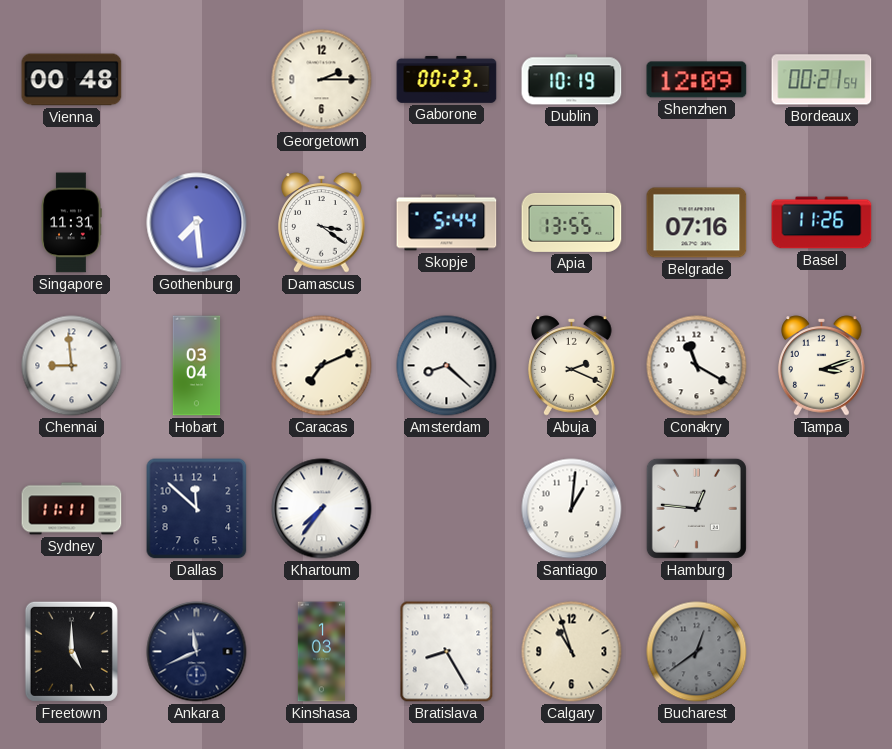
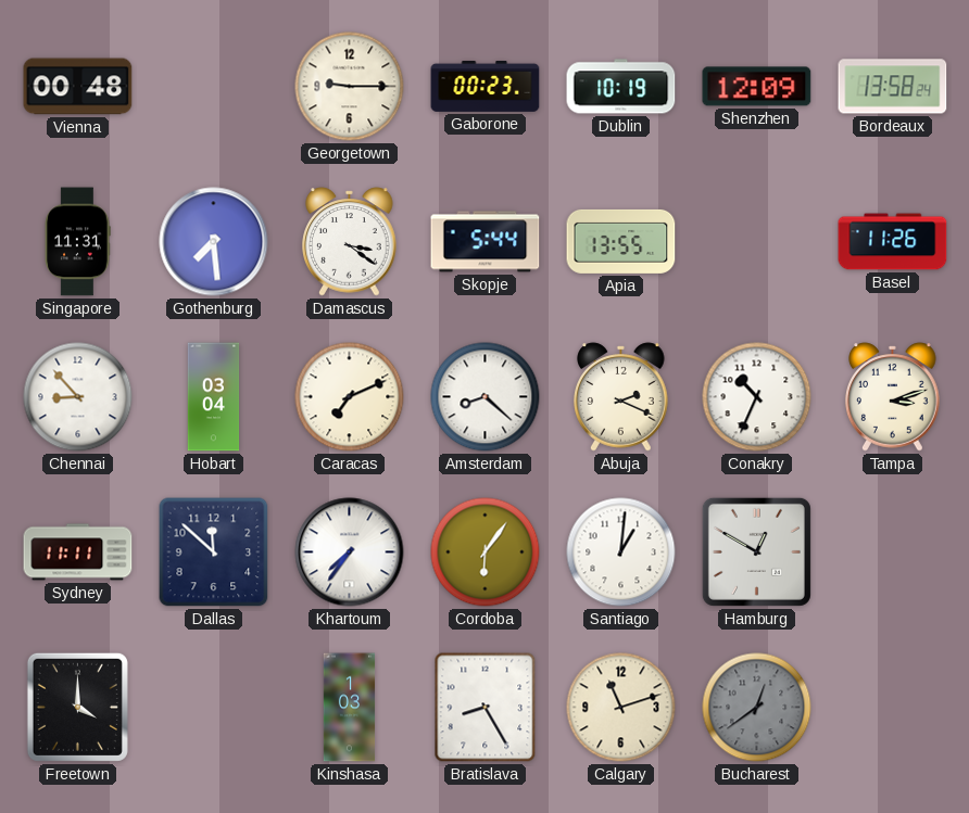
Georgetown: 2:15 -> 9:15
Bordeaux: 00:21 -> 13:58
Belgrade: 07:16 -> none
Chennai: 8:59 -> 8:53
Conakry: 11:20 -> 10:34
Cordoba: none -> 6:06
Hamburg: 12:46 -> 12:50
Freetown: 5:00 -> 4:00
Ankara: 11:41 -> none
Calgary: 10:57 -> 11:12
